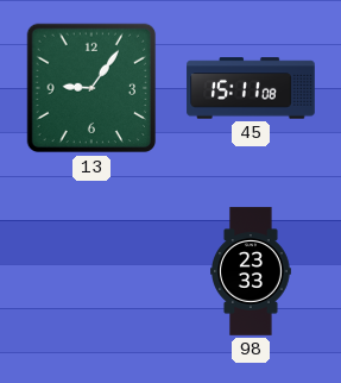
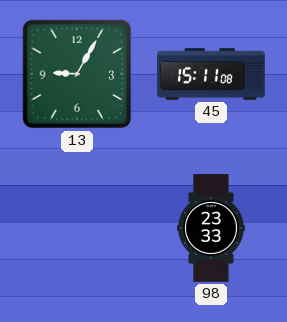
13: 9:06 -> 9:05
